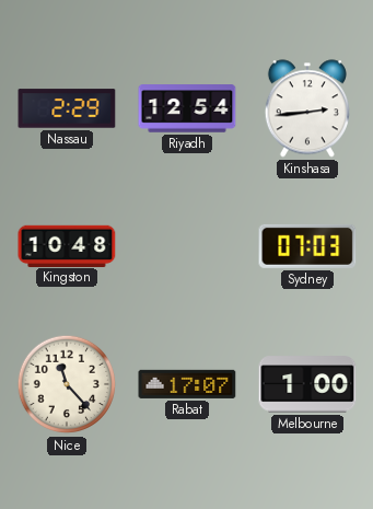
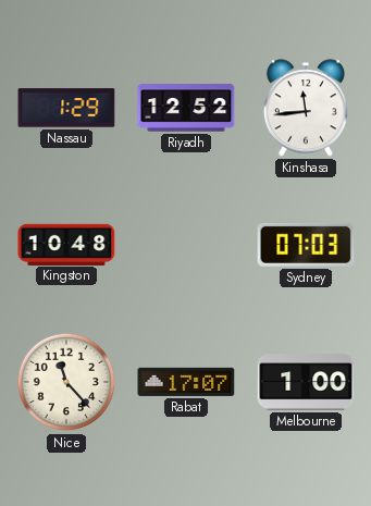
Nassau: 2:29 -> 1:29
Riyadh: 12:54 -> 12:52
Kinshasa: 2:44 -> 11:44
